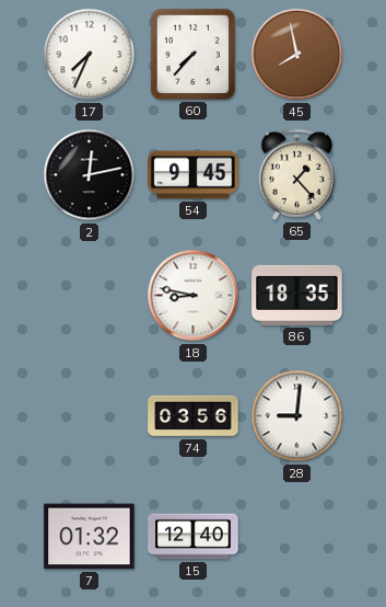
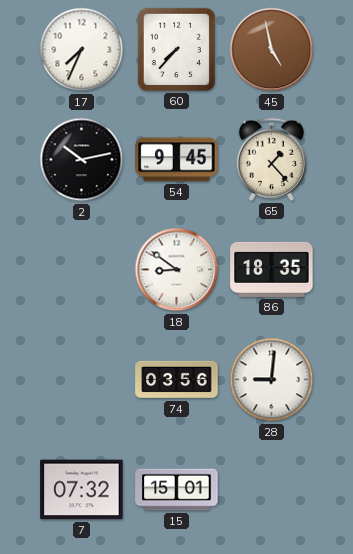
45: 7:58 -> 4:58
2: 12:13 -> 10:13
18: 8:47 -> 8:51
7: 01:32 -> 07:32
15: 12:40 -> 15:01
